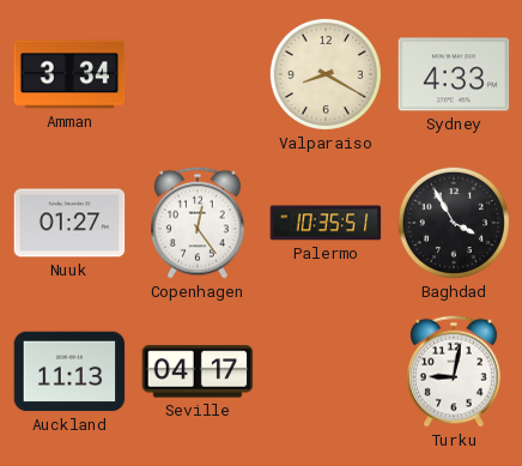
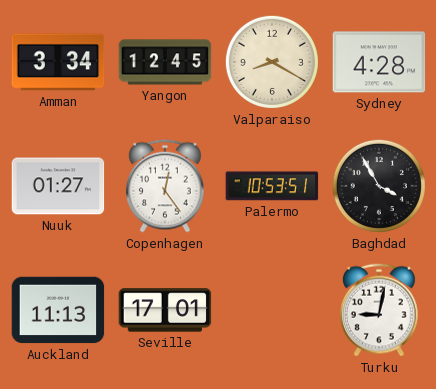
Yangon: none -> 12:45
Sydney: 4:33 -> 4:28
Palermo: 10:35 -> 10:53
Seville: 04:17 -> 17:01
